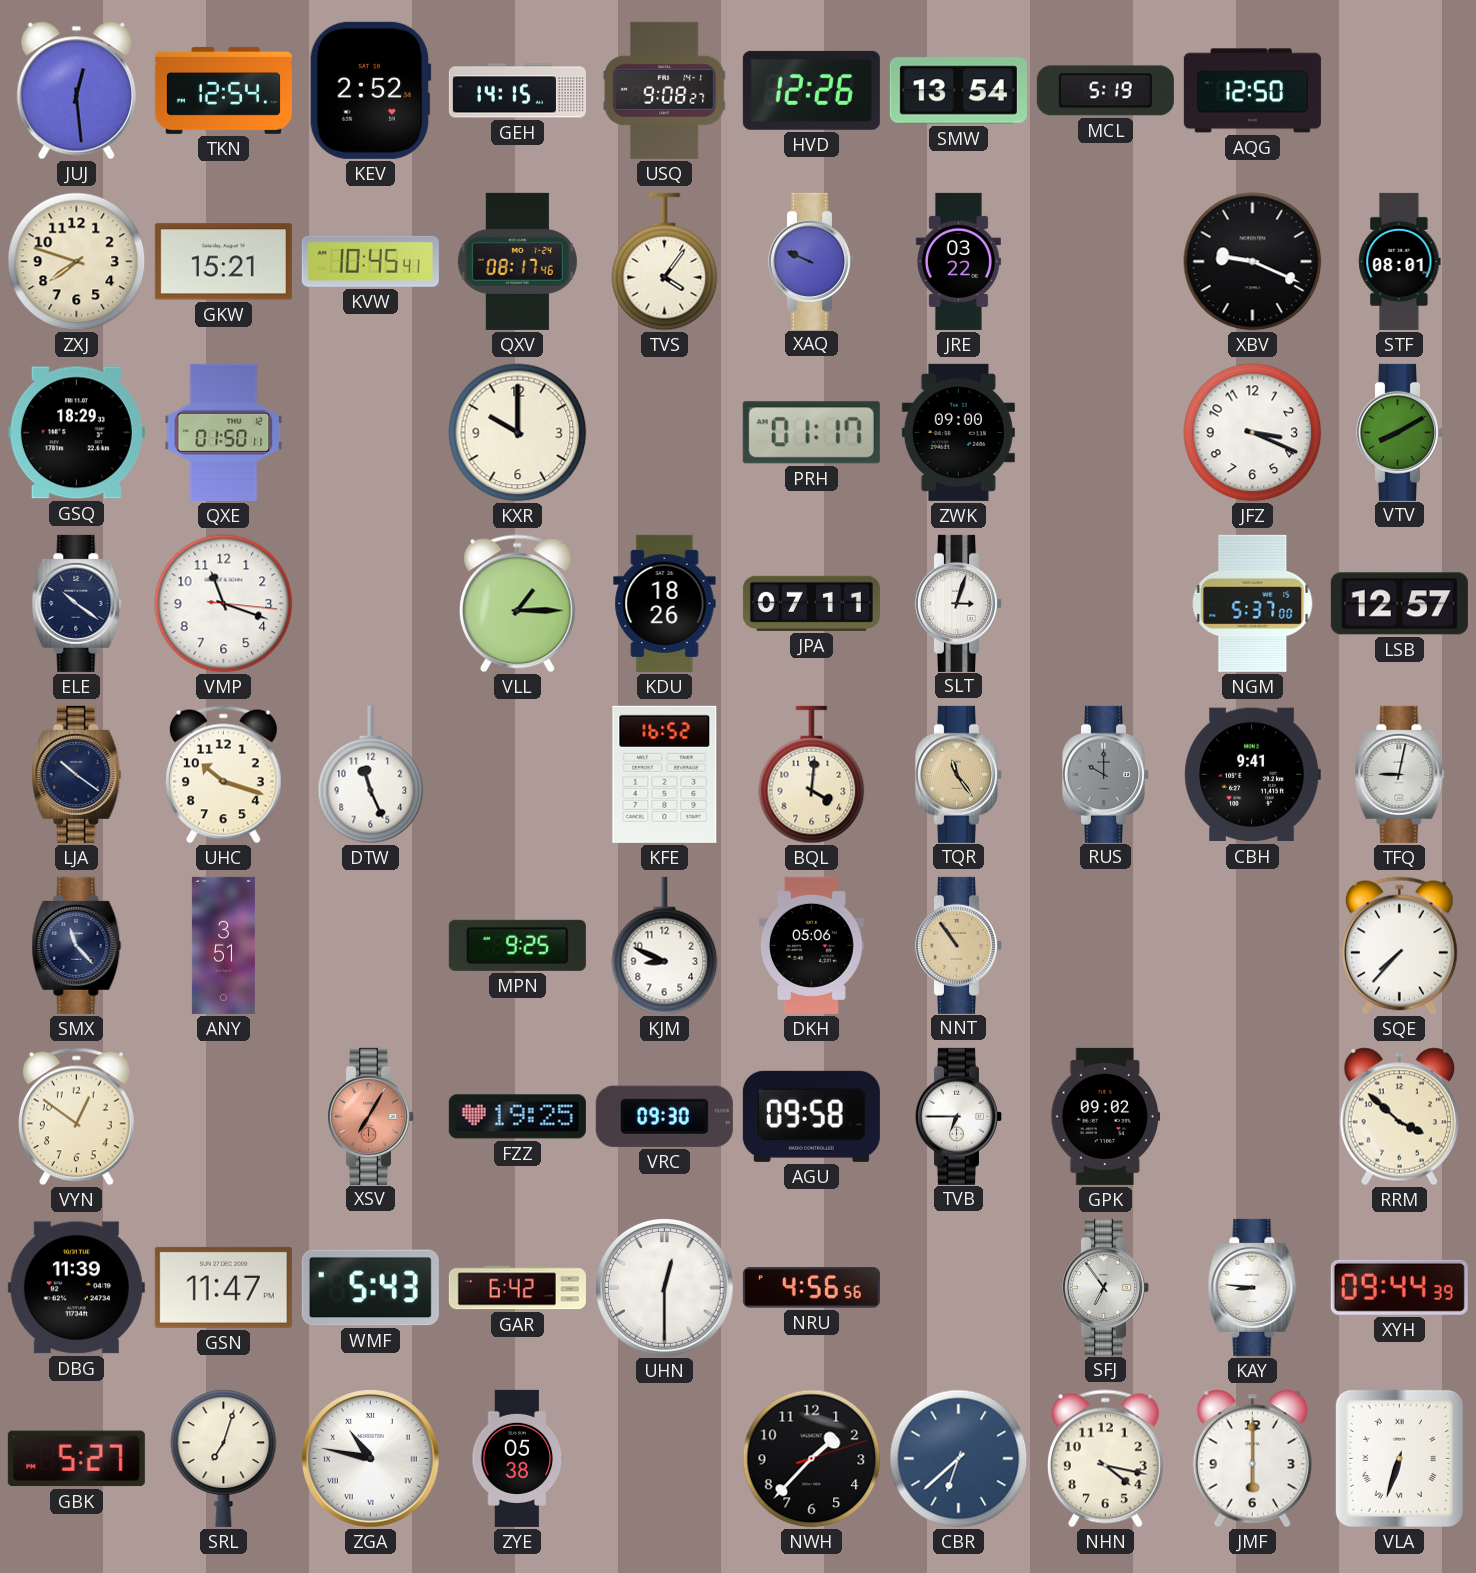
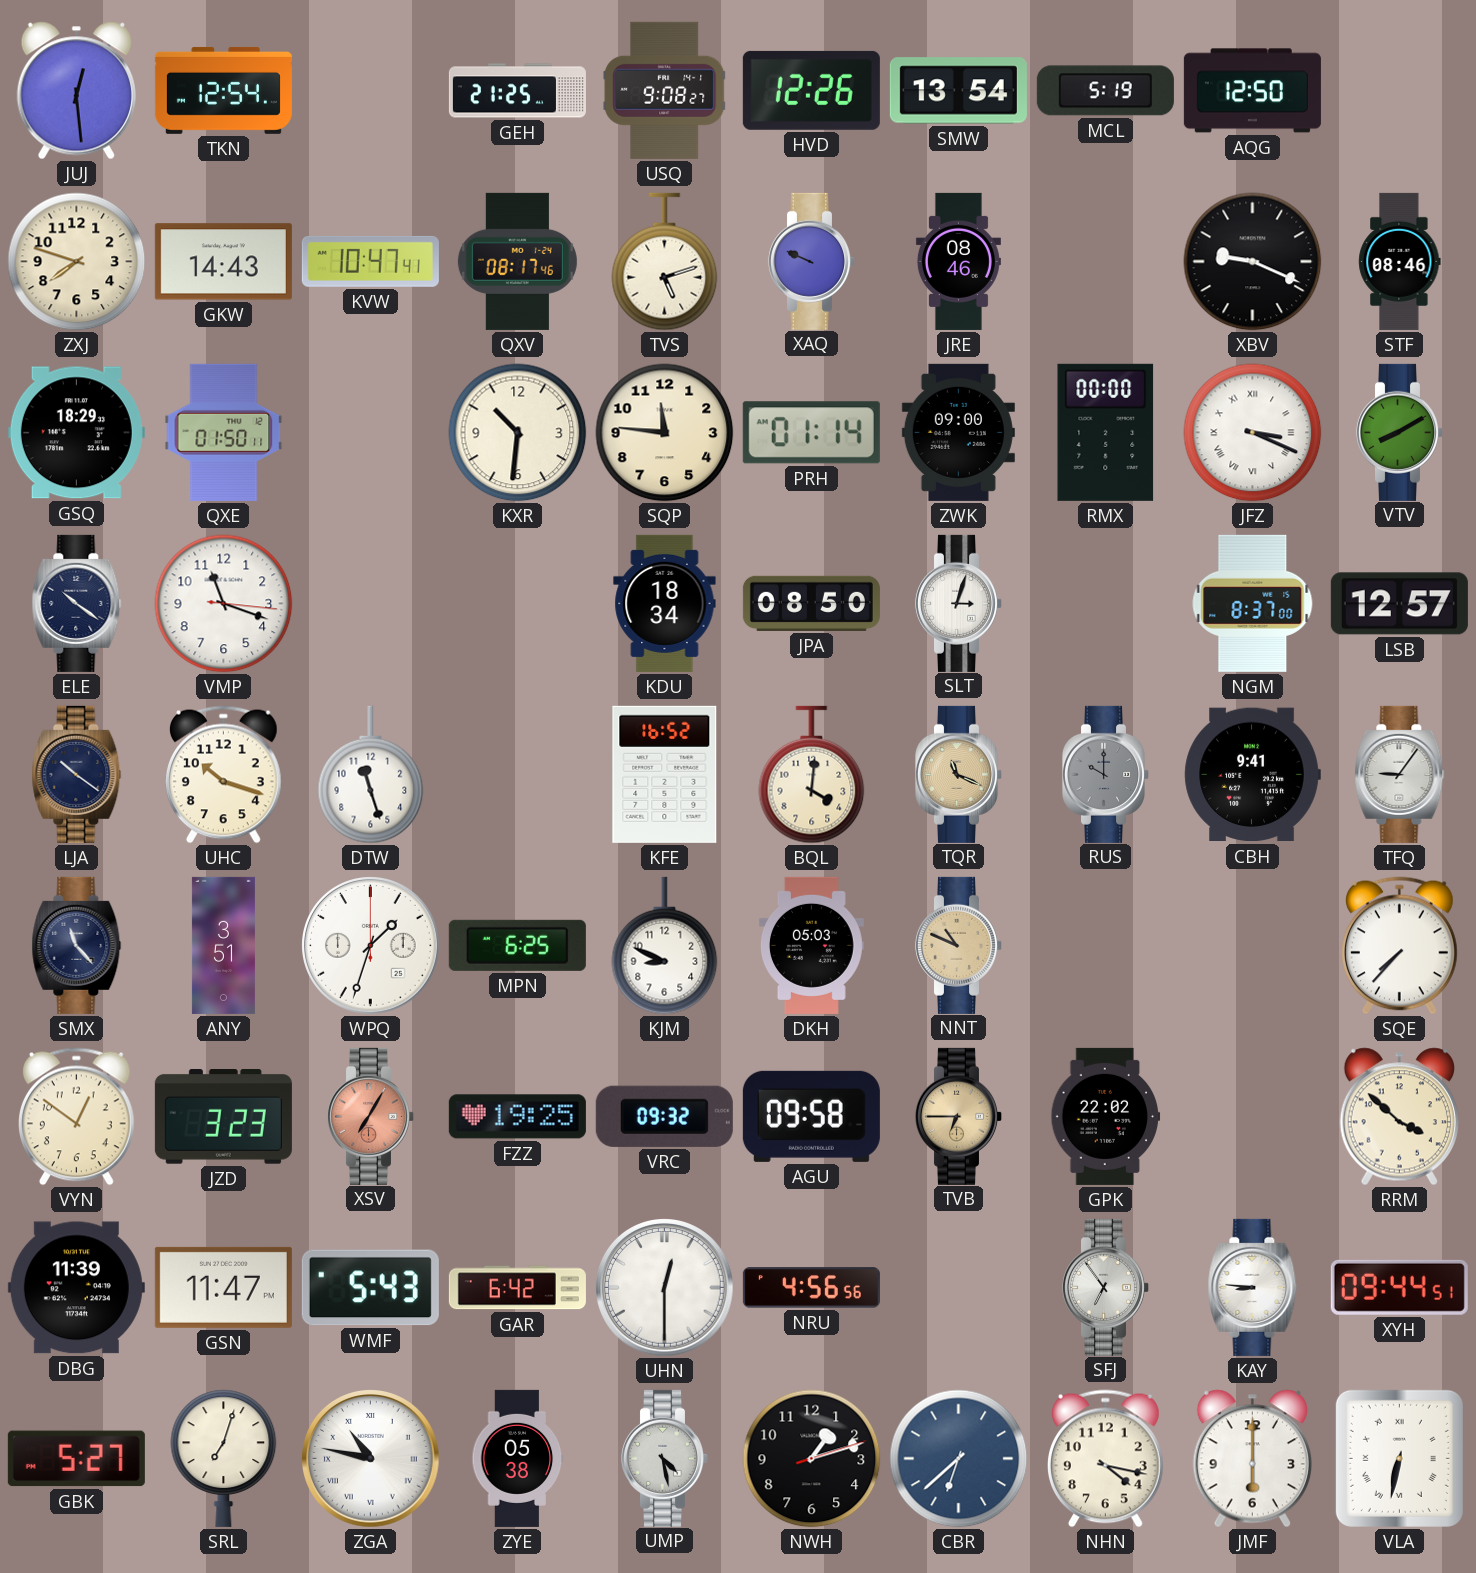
KEV: 2:52 -> none
GEH: 14:15 -> 21:25
GKW: 15:21 -> 14:43
KVW: 10:45 -> 10:47
TVS: 4:06 -> 5:12
JRE: 03:22 -> 08:46
STF: 08:01 -> 08:46
KXR: 10:00 -> 10:31
SQP: none -> 11:46
PRH: 01:17 -> 01:14
RMX: none -> 00:00
JFZ numerals: Arabic -> Roman
VLL: 1:15 -> none
KDU: 18:26 -> 18:34
JPA: 07:11 -> 08:50
NGM: 5:37 -> 8:37
DTW: 11:26 -> 11:27
TQR: 11:24 -> 11:19
TFQ: 9:02 -> 9:06
WPQ: none -> 1:33
MPN: 9:25 -> 6:25
DKH: 05:06 -> 05:03
NNT: 10:54 -> 10:49
JZD: none -> 3:23
VRC: 09:30 -> 09:32
TVB dial: white -> champagne
GPK: 09:02 -> 22:02
XYH: 09:44:39 -> 09:44:51
UMP: none -> 4:28
NWH: 1:37 -> 1:12
VLA: 6:33 -> 6:32
